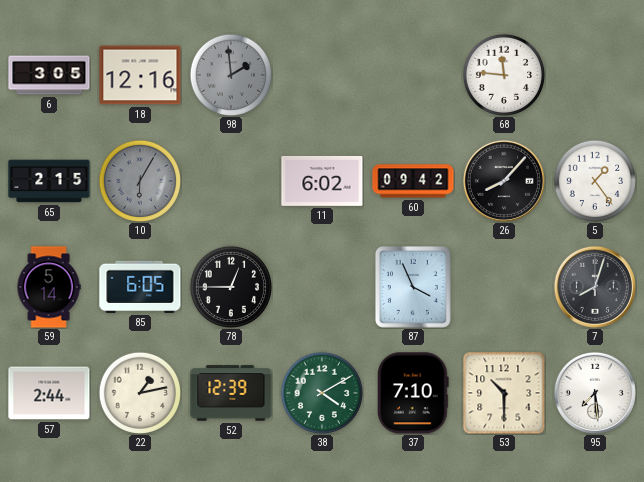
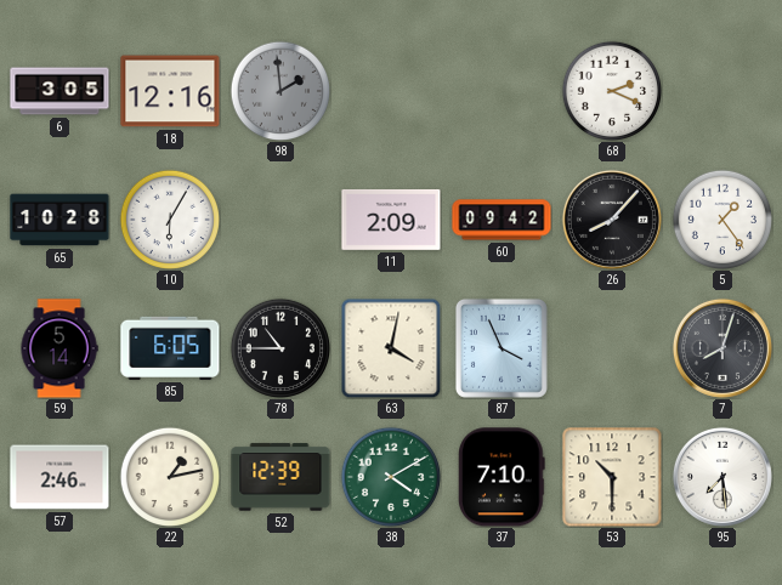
68: 11:46 -> 2:19
65: 2:15 -> 10:28
10 dial: grey -> white
11: 6:02 -> 2:09
78: 12:45 -> 10:45
63: none -> 4:02
57: 2:44 -> 2:46
